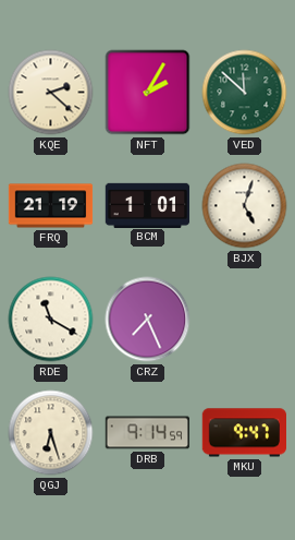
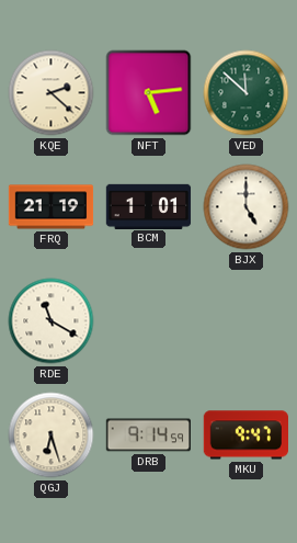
NFT: 2:05 -> 5:14
BJX: 5:03 -> 5:00
CRZ: 7:26 -> none
